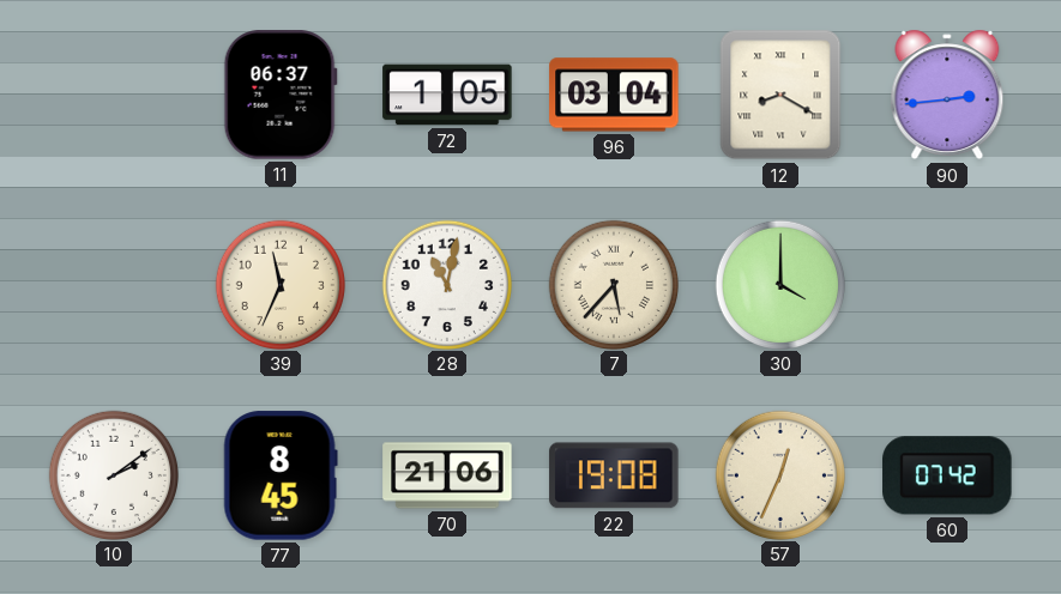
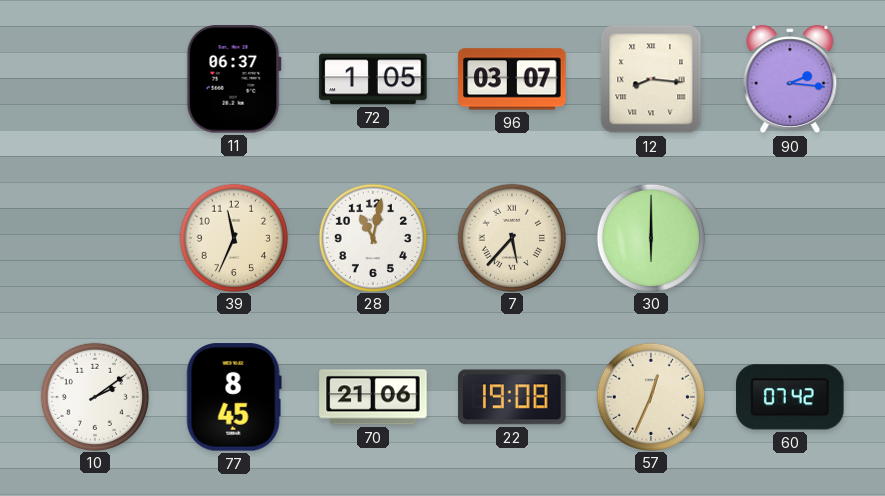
96: 03:04 -> 03:07
12: 8:20 -> 8:16
90: 2:44 -> 2:16
30: 4:00 -> 6:00
